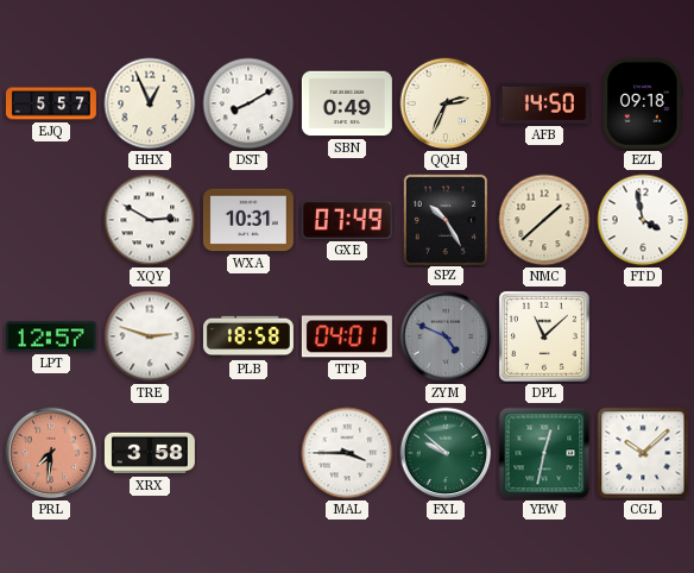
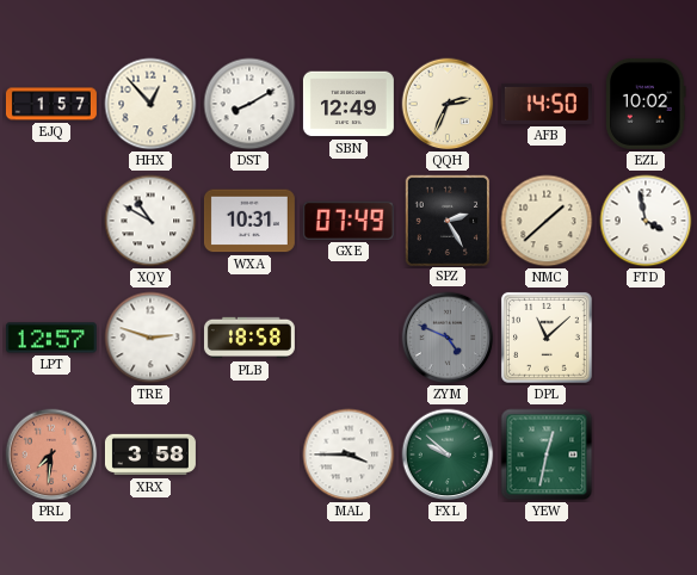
EJQ: 5:57 -> 1:57
HHX: 12:56 -> 12:53
SBN: 0:49 -> 12:49
EZL: 09:18 -> 10:02
XQY: 2:50 -> 10:50
SPZ: 10:25 -> 2:25
TTP: 04:01 -> none
CGL: 10:08 -> none
